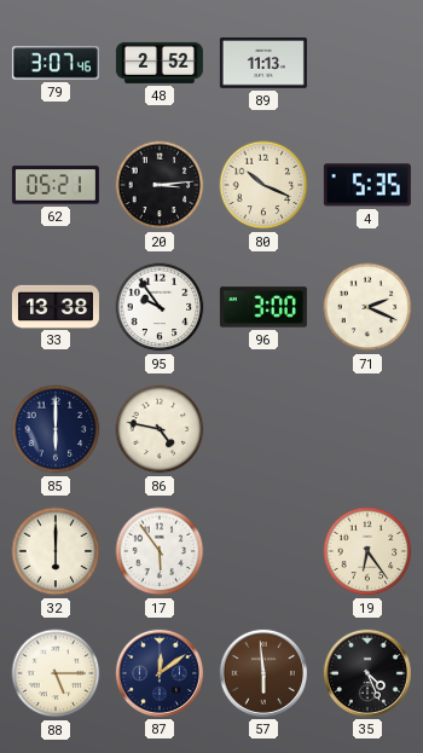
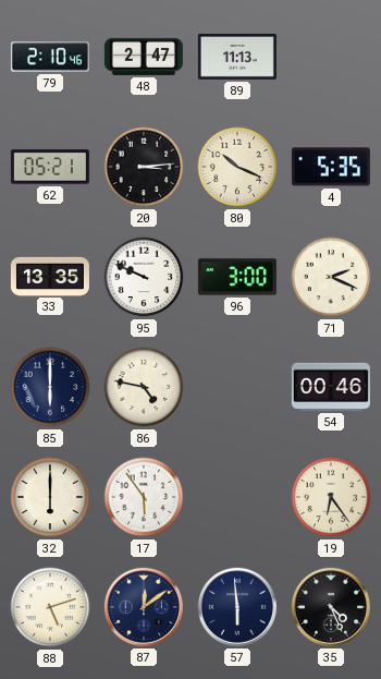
79: 3:07 -> 2:10
48: 2:52 -> 2:47
33: 13:38 -> 13:35
95: 9:54 -> 9:49
54: none -> 00:46
88: 5:15 -> 5:12
57 dial: brown -> navy
